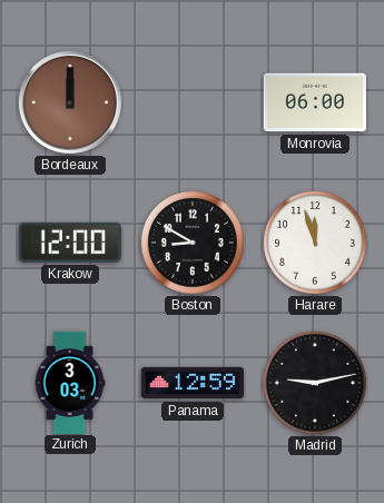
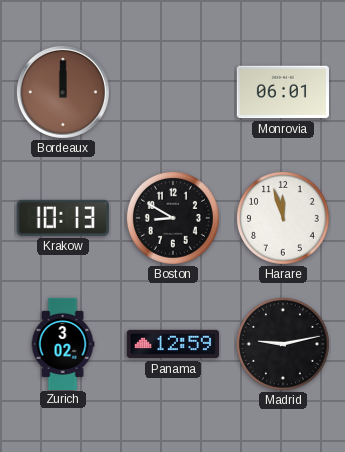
Monrovia: 06:00 -> 06:01
Krakow: 12:00 -> 10:13
Zurich: 3:03 -> 3:02
